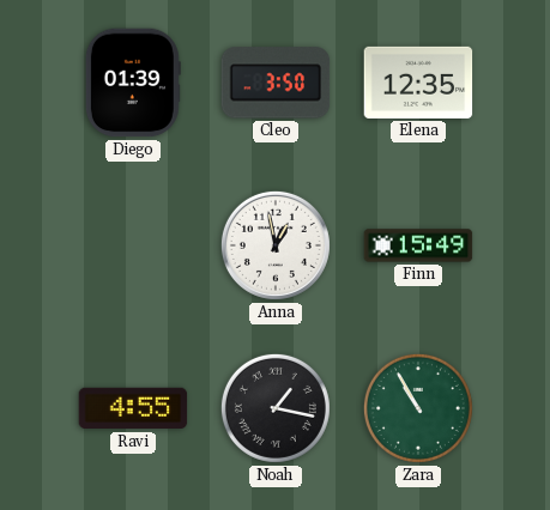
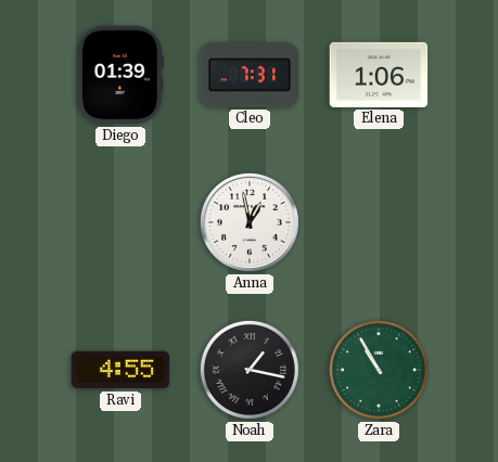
Cleo: 3:50 -> 7:31
Elena: 12:35 -> 1:06
Finn: 15:49 -> none
